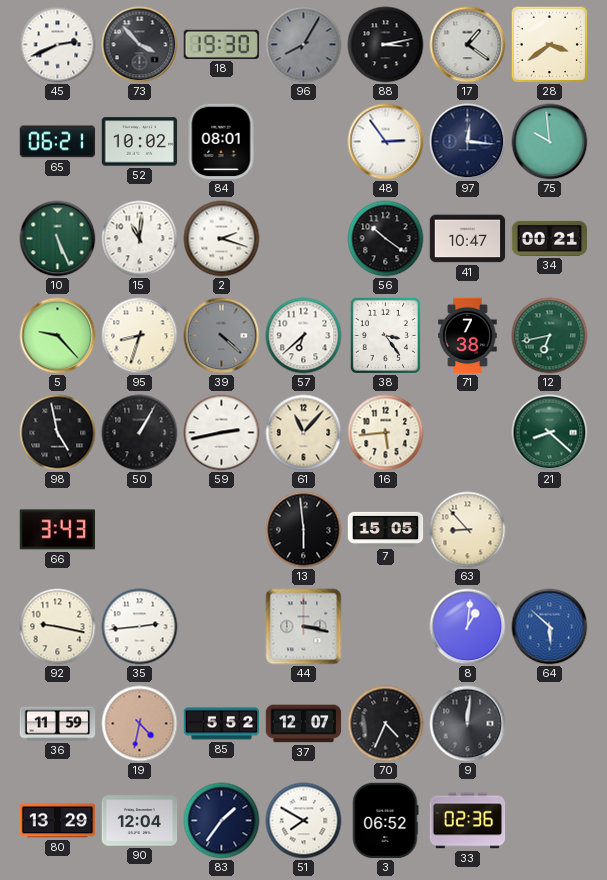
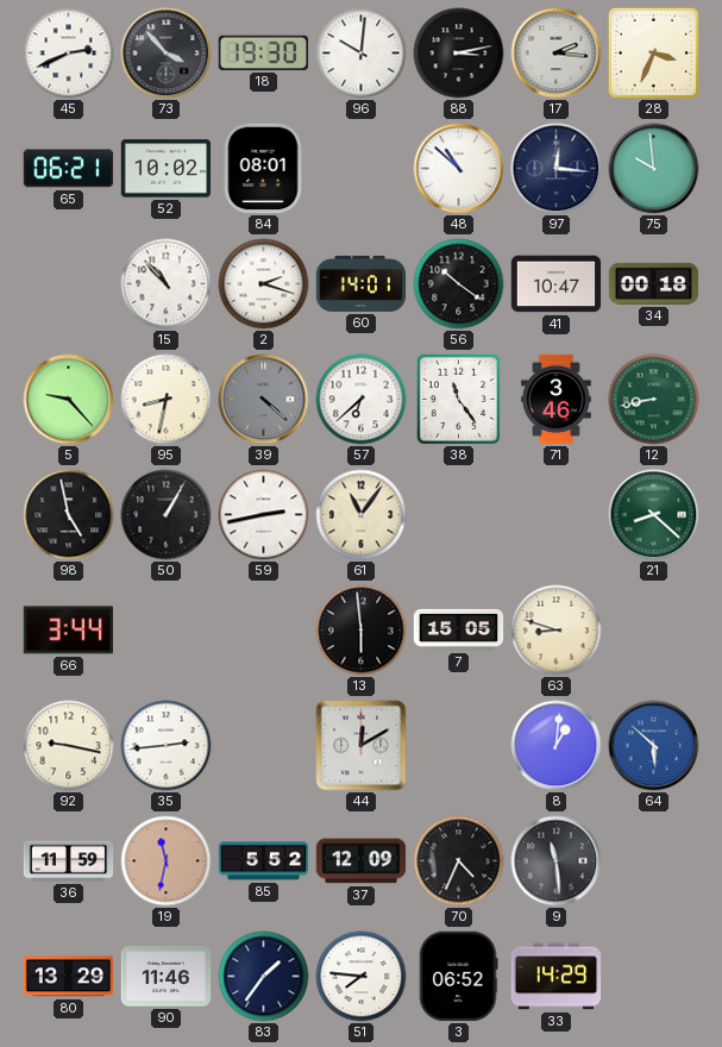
96: 8:05 -> 10:01
96 dial: grey -> white
17: 1:21 -> 2:16
28: 3:39 -> 3:34
48: 2:54 -> 10:52
10: 5:26 -> none
15: 11:01 -> 10:53
60: none -> 14:01
34: 00:21 -> 00:18
95: 8:33 -> 8:32
38: 3:24 -> 11:24
71: 7:38 -> 3:46
12: 6:43 -> 8:43
61: 11:07 -> 11:06
16: 5:44 -> none
66: 3:43 -> 3:44
63: 8:53 -> 8:48
44: 3:17 -> 12:10
19: 4:32 -> 11:32
37: 12:07 -> 12:09
9: 12:01 -> 11:29
90: 12:04 -> 11:46
51: 7:50 -> 7:46
33: 02:36 -> 14:29
